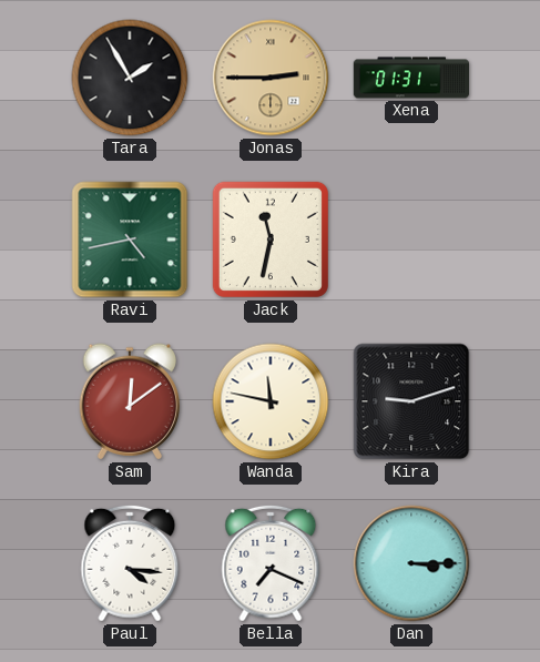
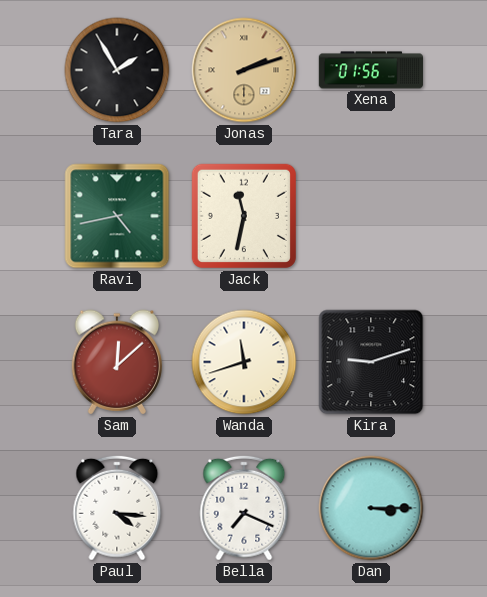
Jonas: 2:45 -> 2:12
Xena: 01:31 -> 01:56
Sam: 12:09 -> 12:08
Wanda: 11:47 -> 11:42
